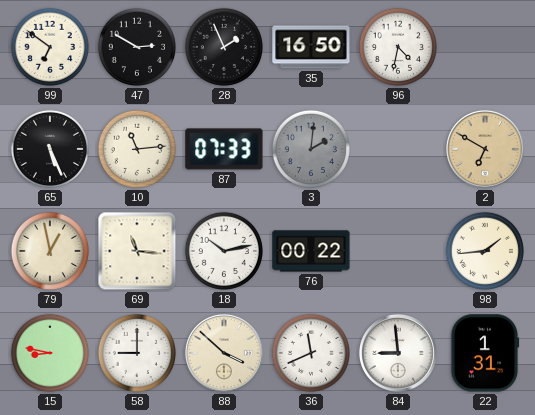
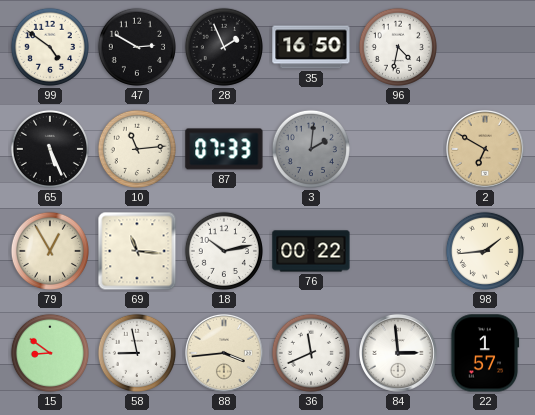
99: 6:51 -> 4:51
79: 12:58 -> 12:55
15: 8:47 -> 8:51
58: 9:00 -> 8:58
88: 3:52 -> 3:44
84: 8:59 -> 2:59
22: 1:31 -> 1:57
